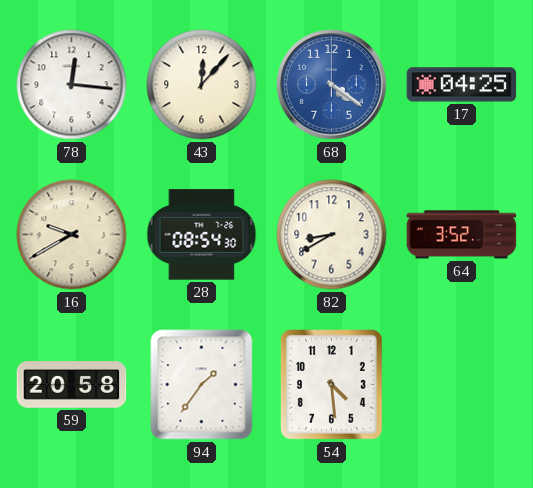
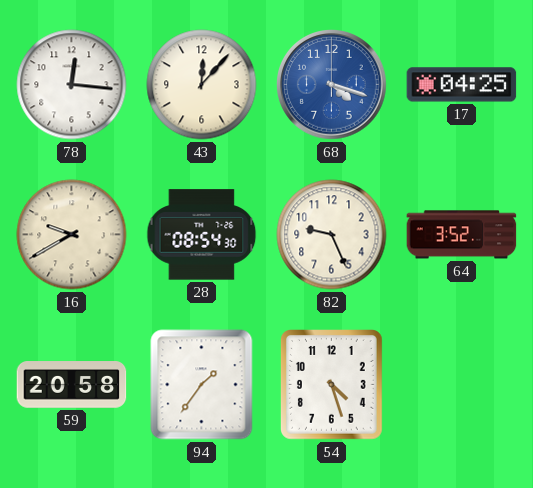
68: 4:21 -> 4:18
82: 8:40 -> 9:26
54: 4:29 -> 4:27
